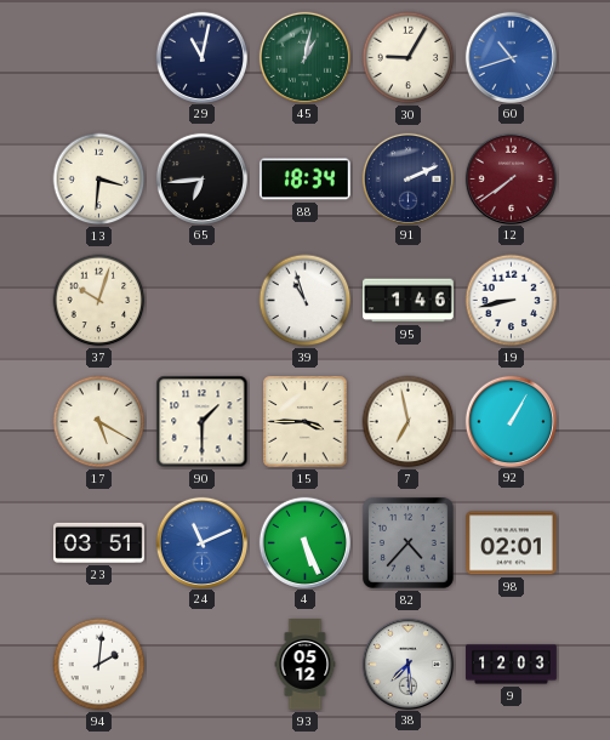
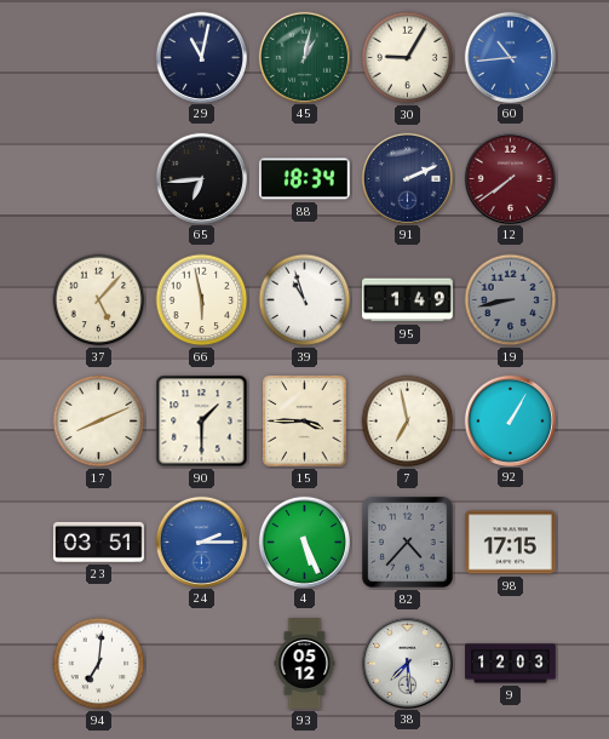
60: 10:42 -> 10:44
13: 3:31 -> none
37: 10:03 -> 5:07
66: none -> 5:58
95: 1:46 -> 1:49
19 dial: white -> grey
17: 5:20 -> 8:11
24: 11:11 -> 2:15
98: 02:01 -> 17:15
94: 2:01 -> 7:01
